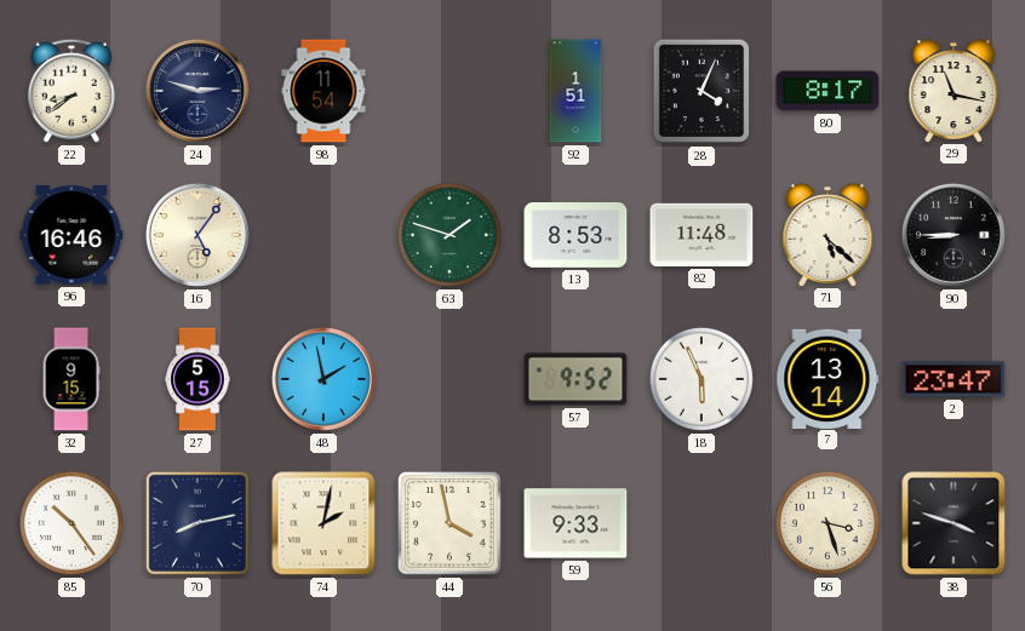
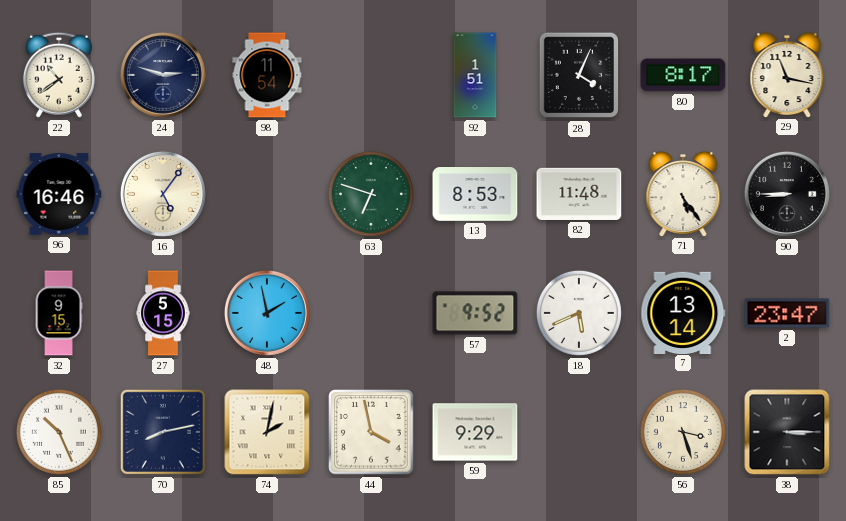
22: 8:39 -> 10:39
63: 1:48 -> 6:48
71: 5:22 -> 5:24
18: 5:56 -> 5:41
85: 10:24 -> 10:26
59: 9:33 -> 9:29
38: 3:48 -> 3:15
